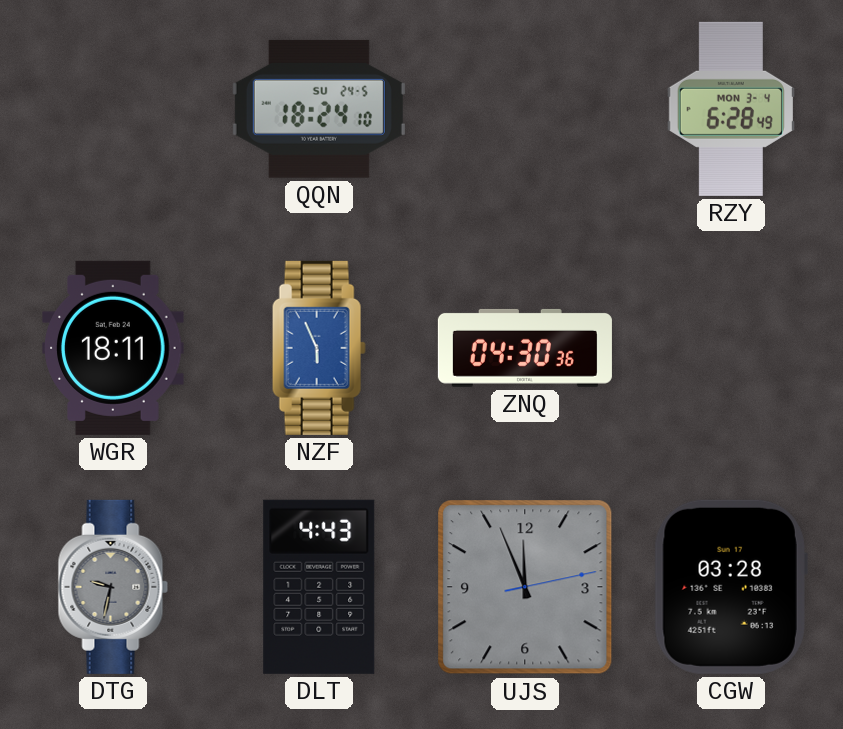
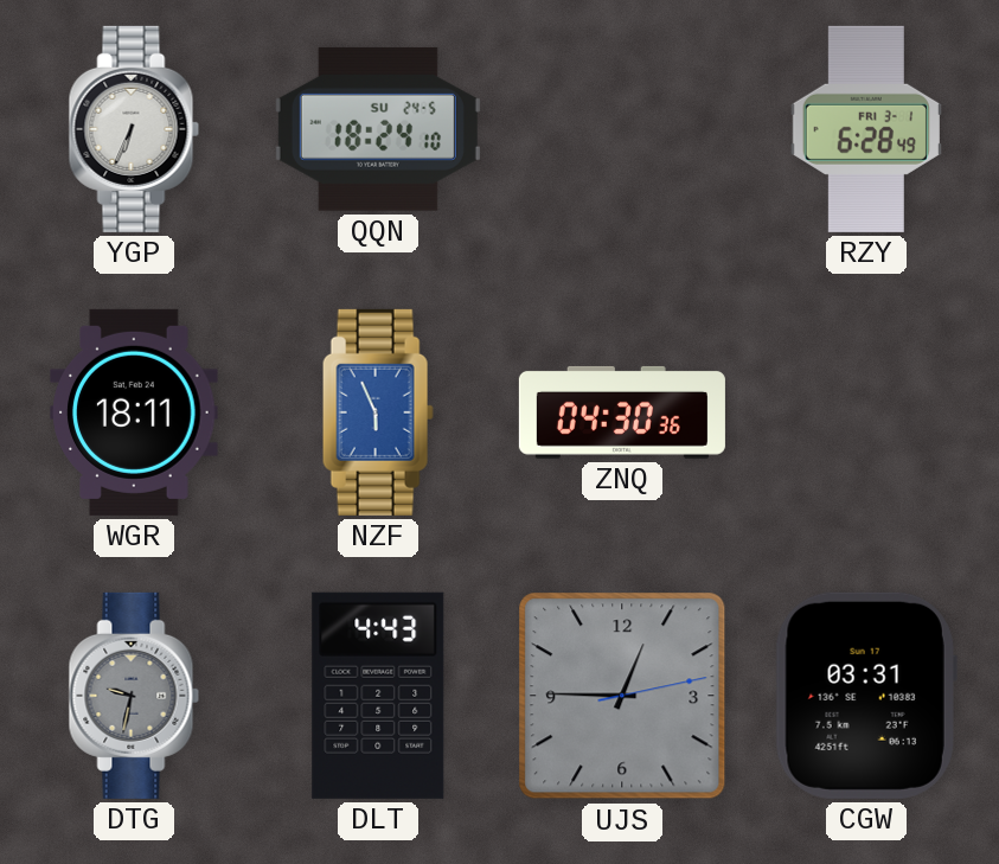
YGP: none -> 6:34
RZY date: MON 3-4 -> FRI 3-1
UJS: 11:56 -> 12:45
CGW: 03:28 -> 03:31
